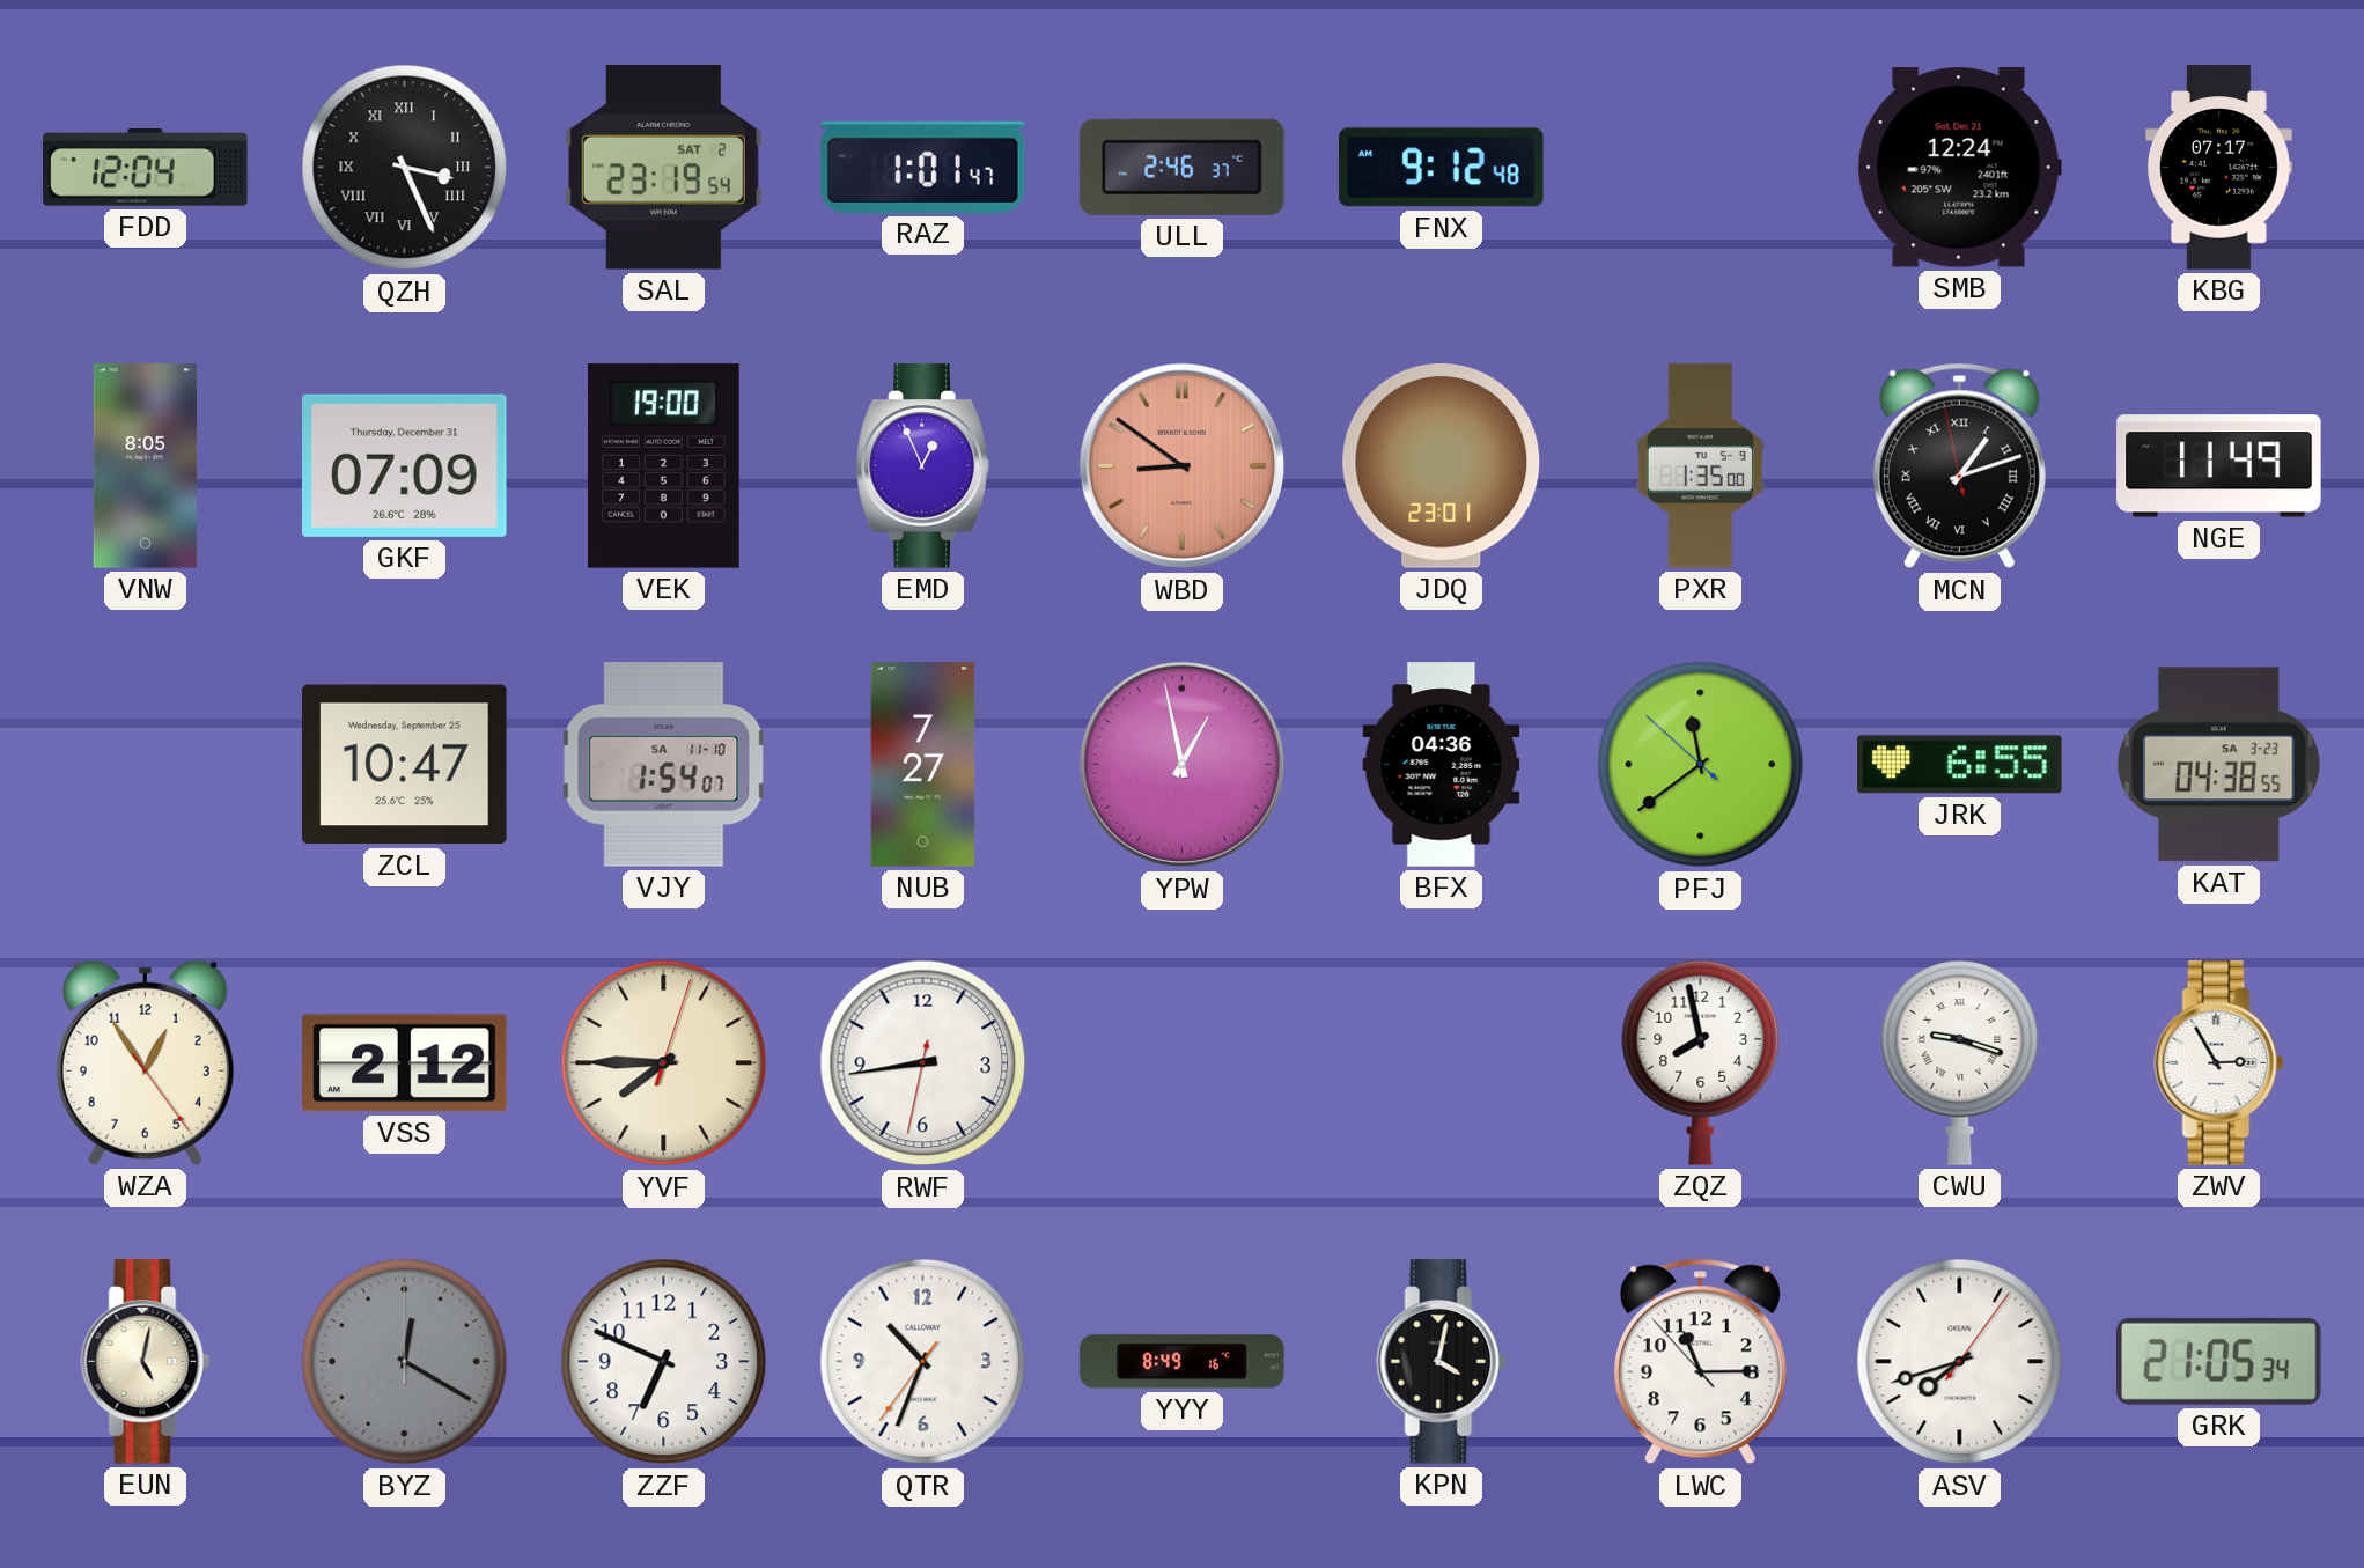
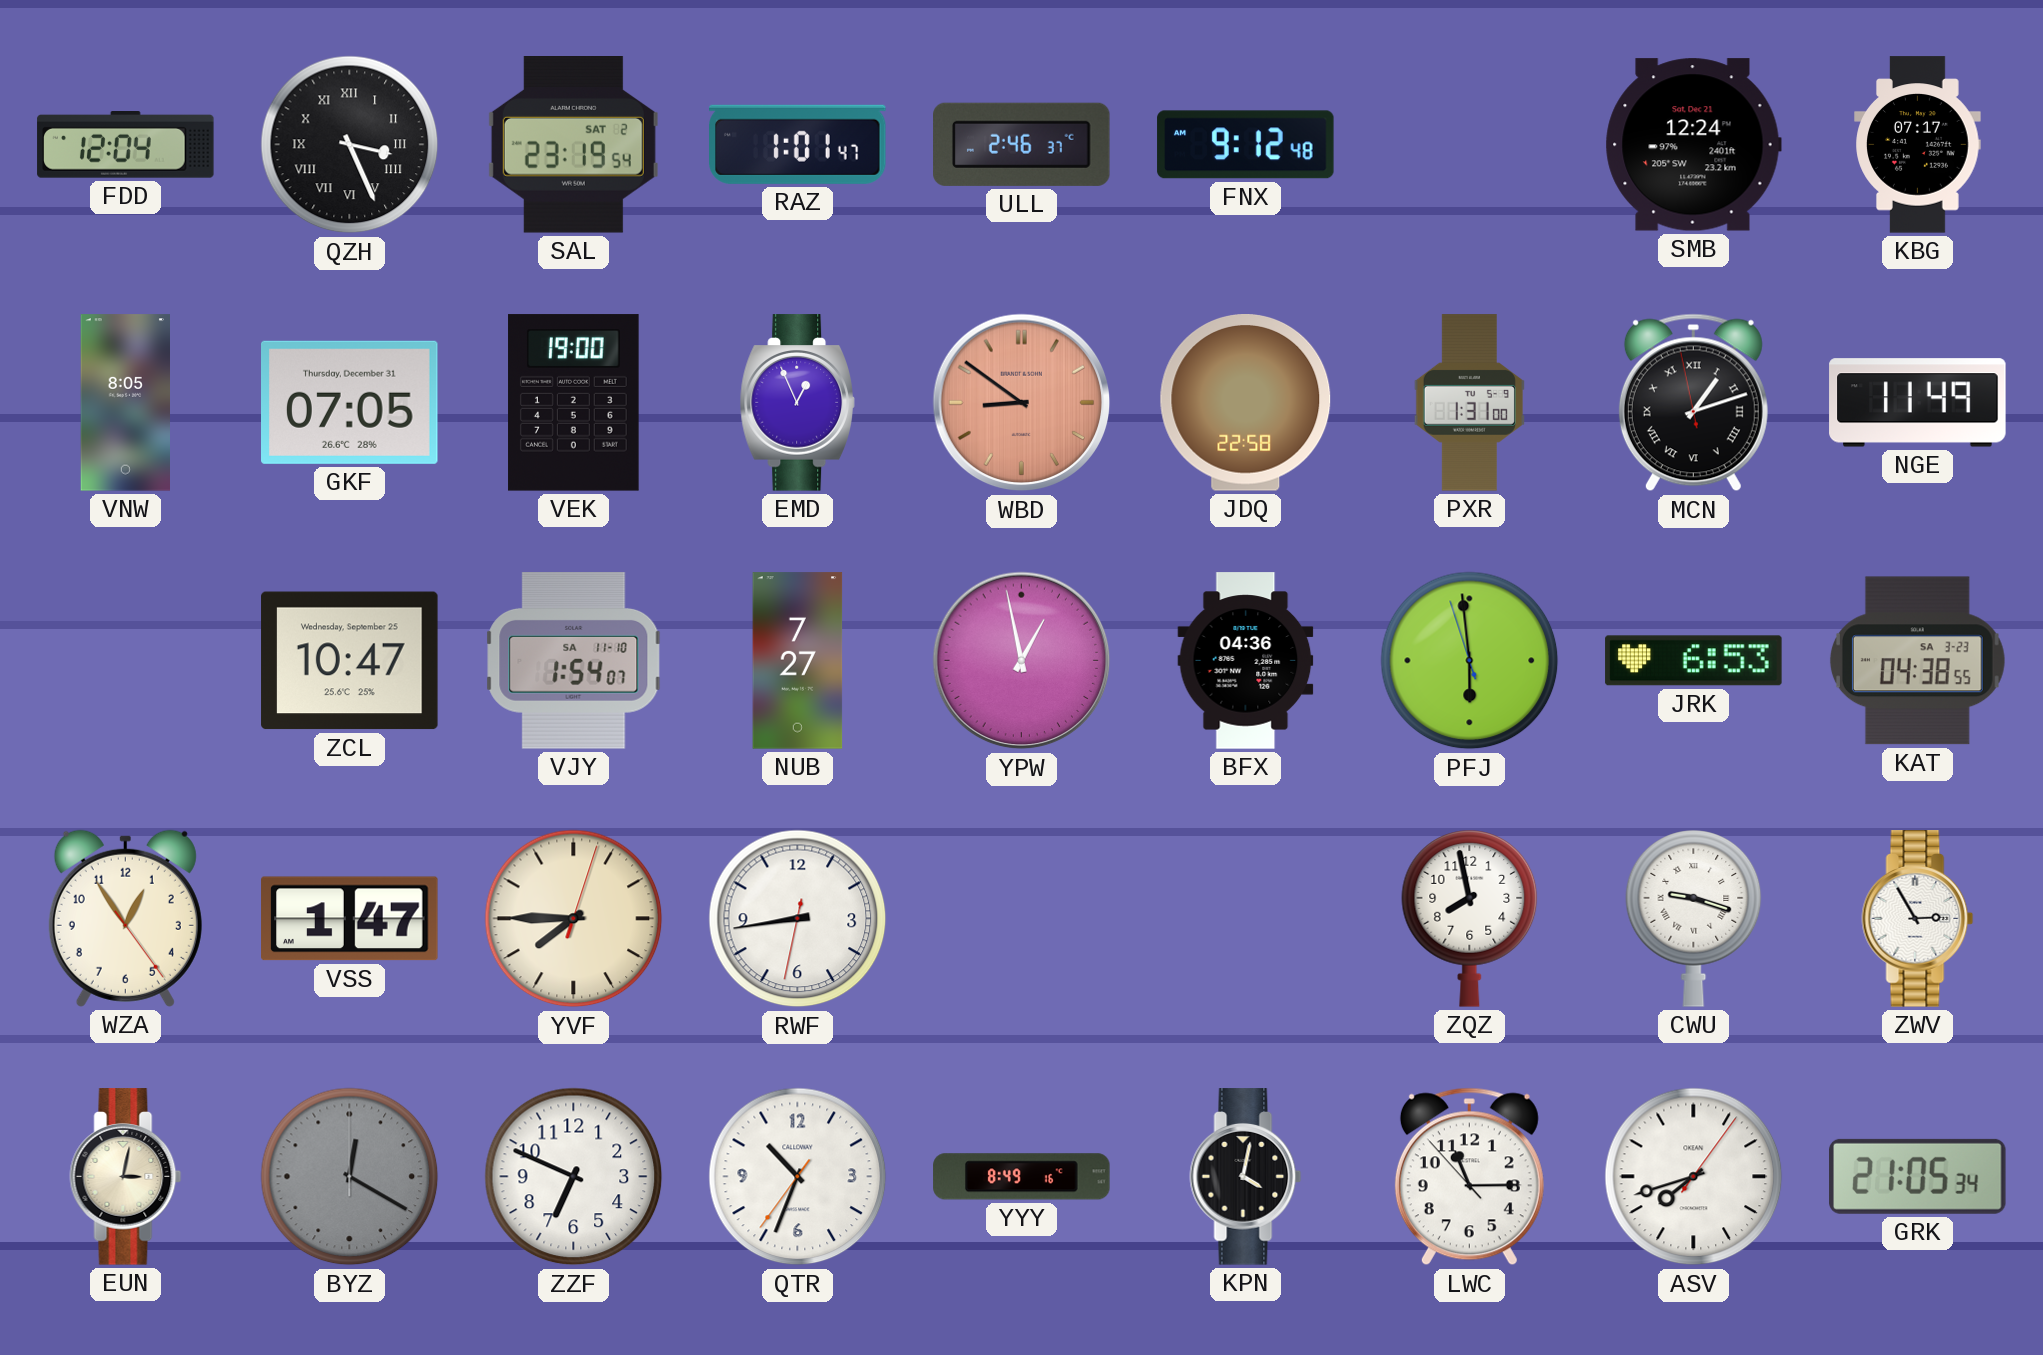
GKF: 07:09 -> 07:05
JDQ: 23:01 -> 22:58
PXR: 1:35 -> 1:31
PFJ: 11:38 -> 5:58
JRK: 6:55 -> 6:53
VSS: 2:12 -> 1:47
EUN: 5:02 -> 3:02
